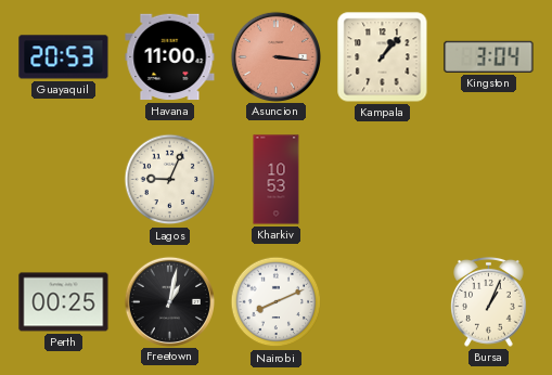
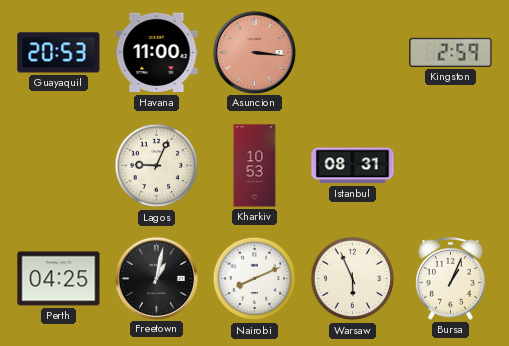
Kampala: 1:07 -> none
Kingston: 3:04 -> 2:59
Istanbul: none -> 08:31
Perth: 00:25 -> 04:25
Warsaw: none -> 5:56
